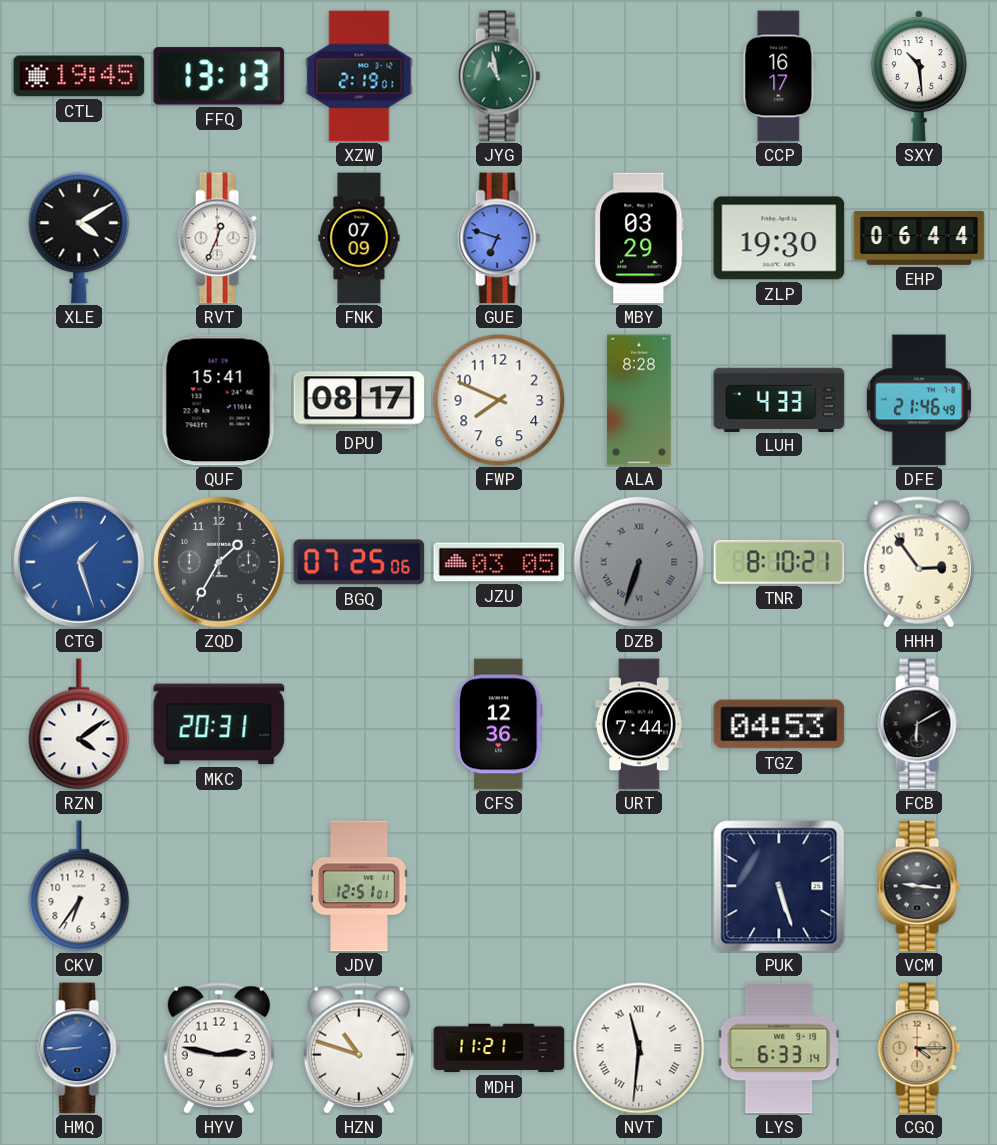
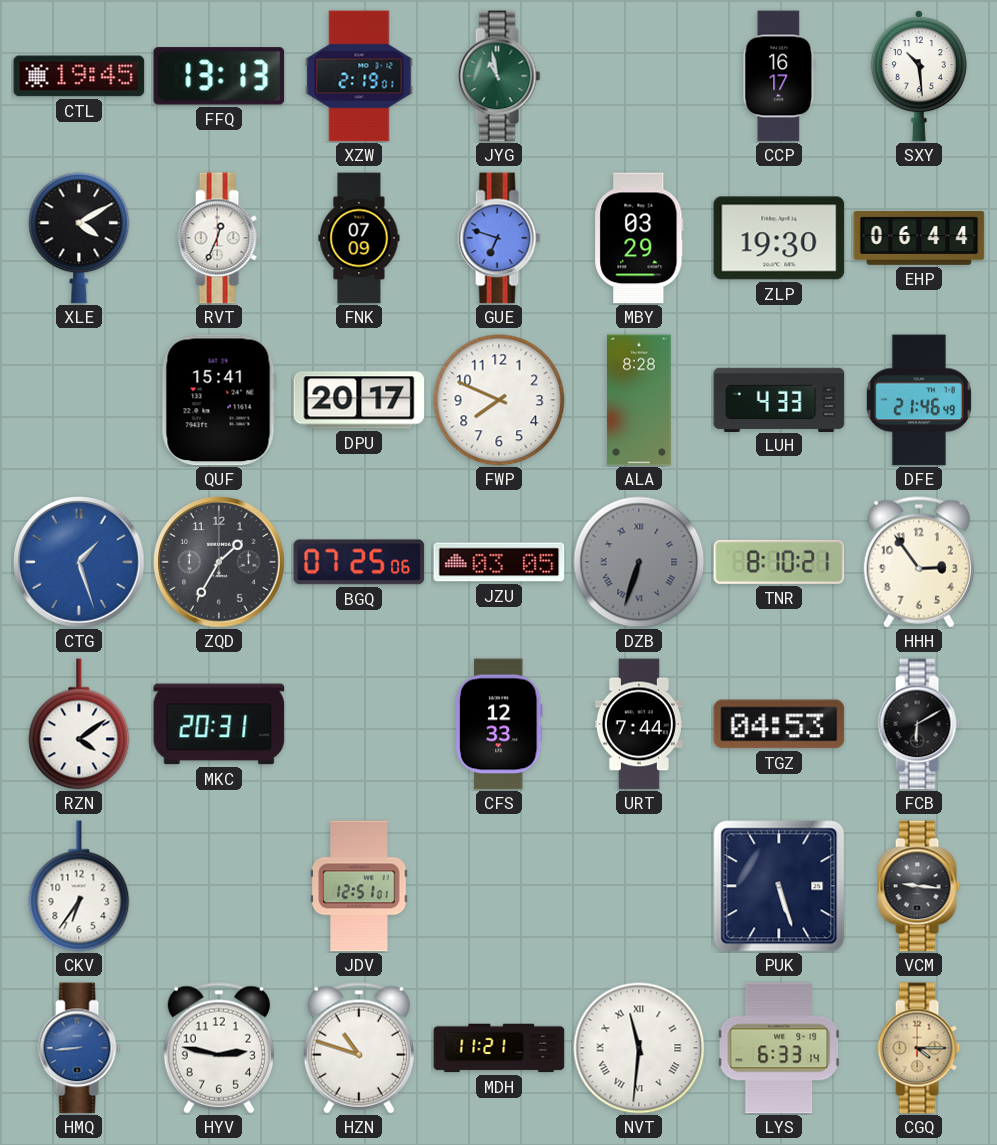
DPU: 08:17 -> 20:17
CFS: 12:36 -> 12:33
